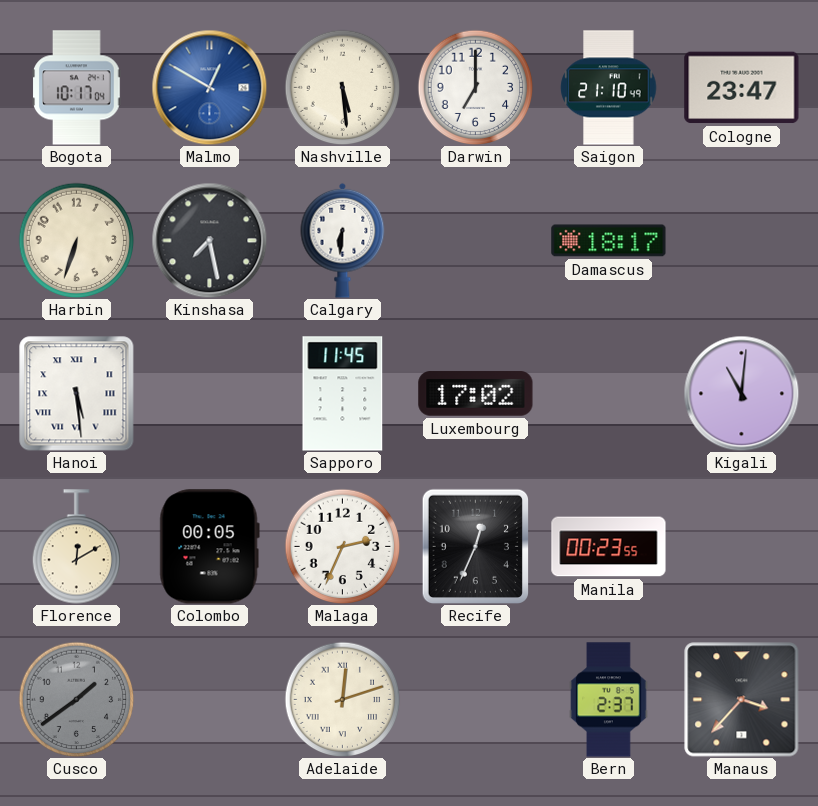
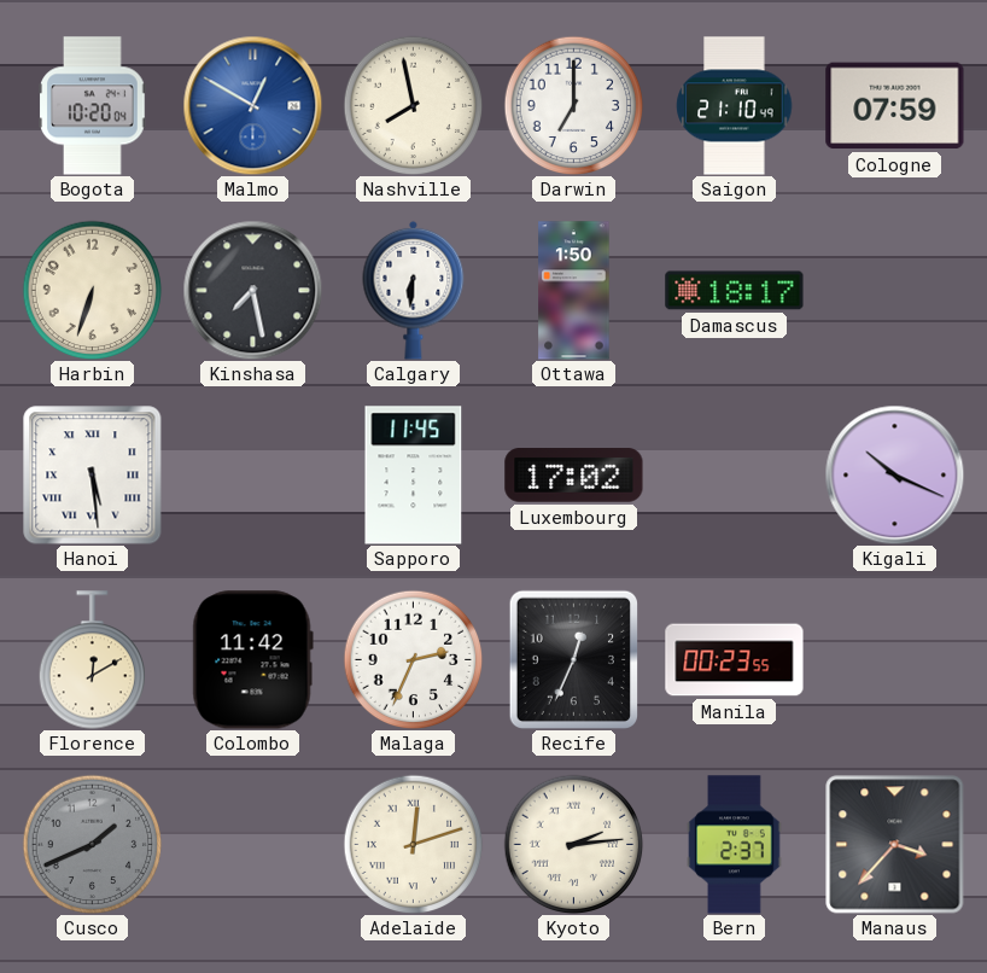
Bogota: 10:17 -> 10:20
Nashville: 5:29 -> 7:58
Cologne: 23:47 -> 07:59
Ottawa: none -> 1:50
Kigali: 11:01 -> 10:19
Colombo: 00:05 -> 11:42
Cusco: 1:39 -> 1:41
Kyoto: none -> 2:14
